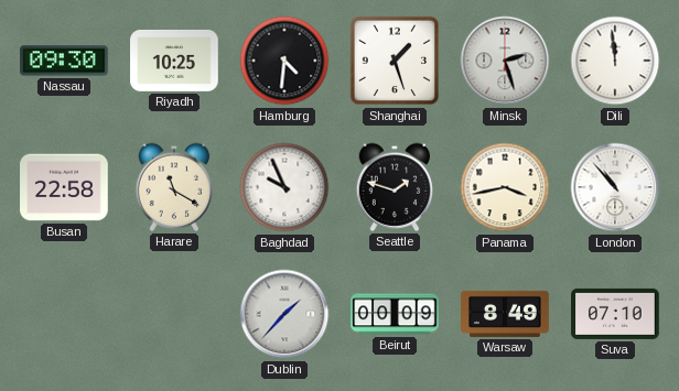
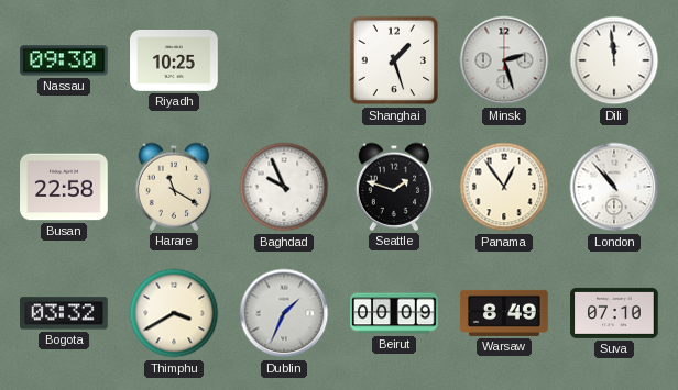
Hamburg: 4:31 -> none
Panama: 3:43 -> 12:54
Bogota: none -> 03:32
Thimphu: none -> 3:40
Dublin: 1:37 -> 1:34
